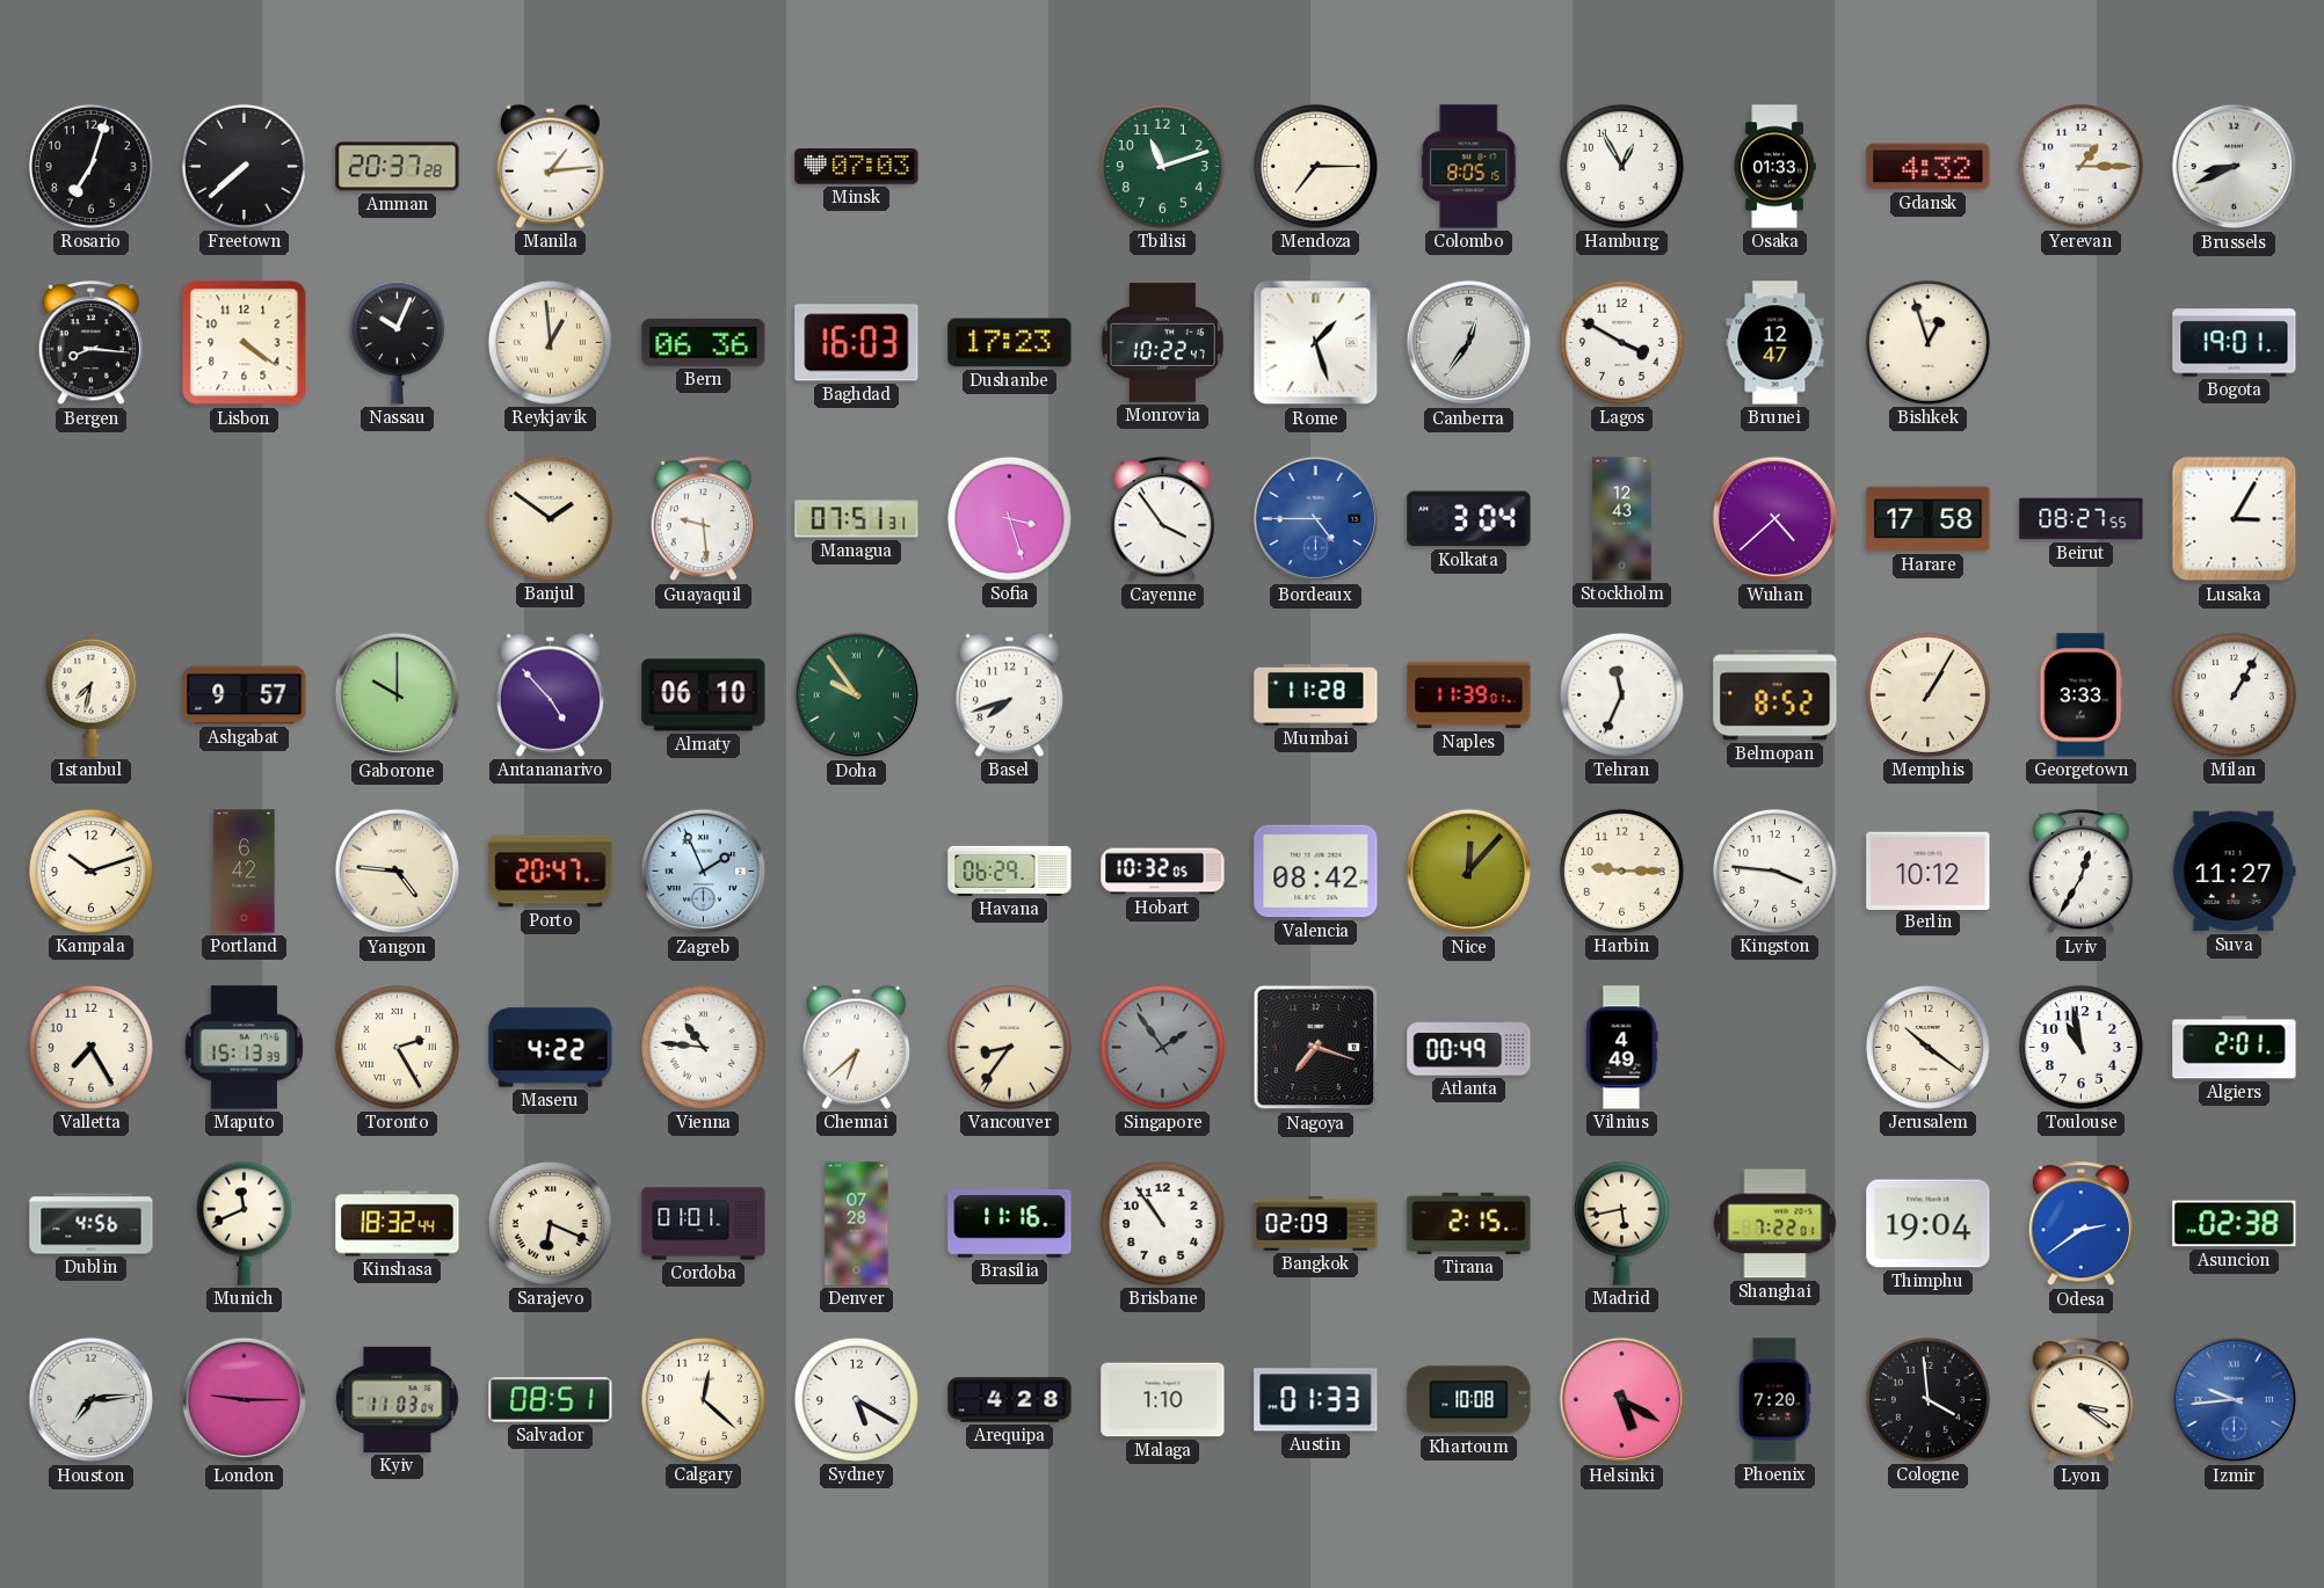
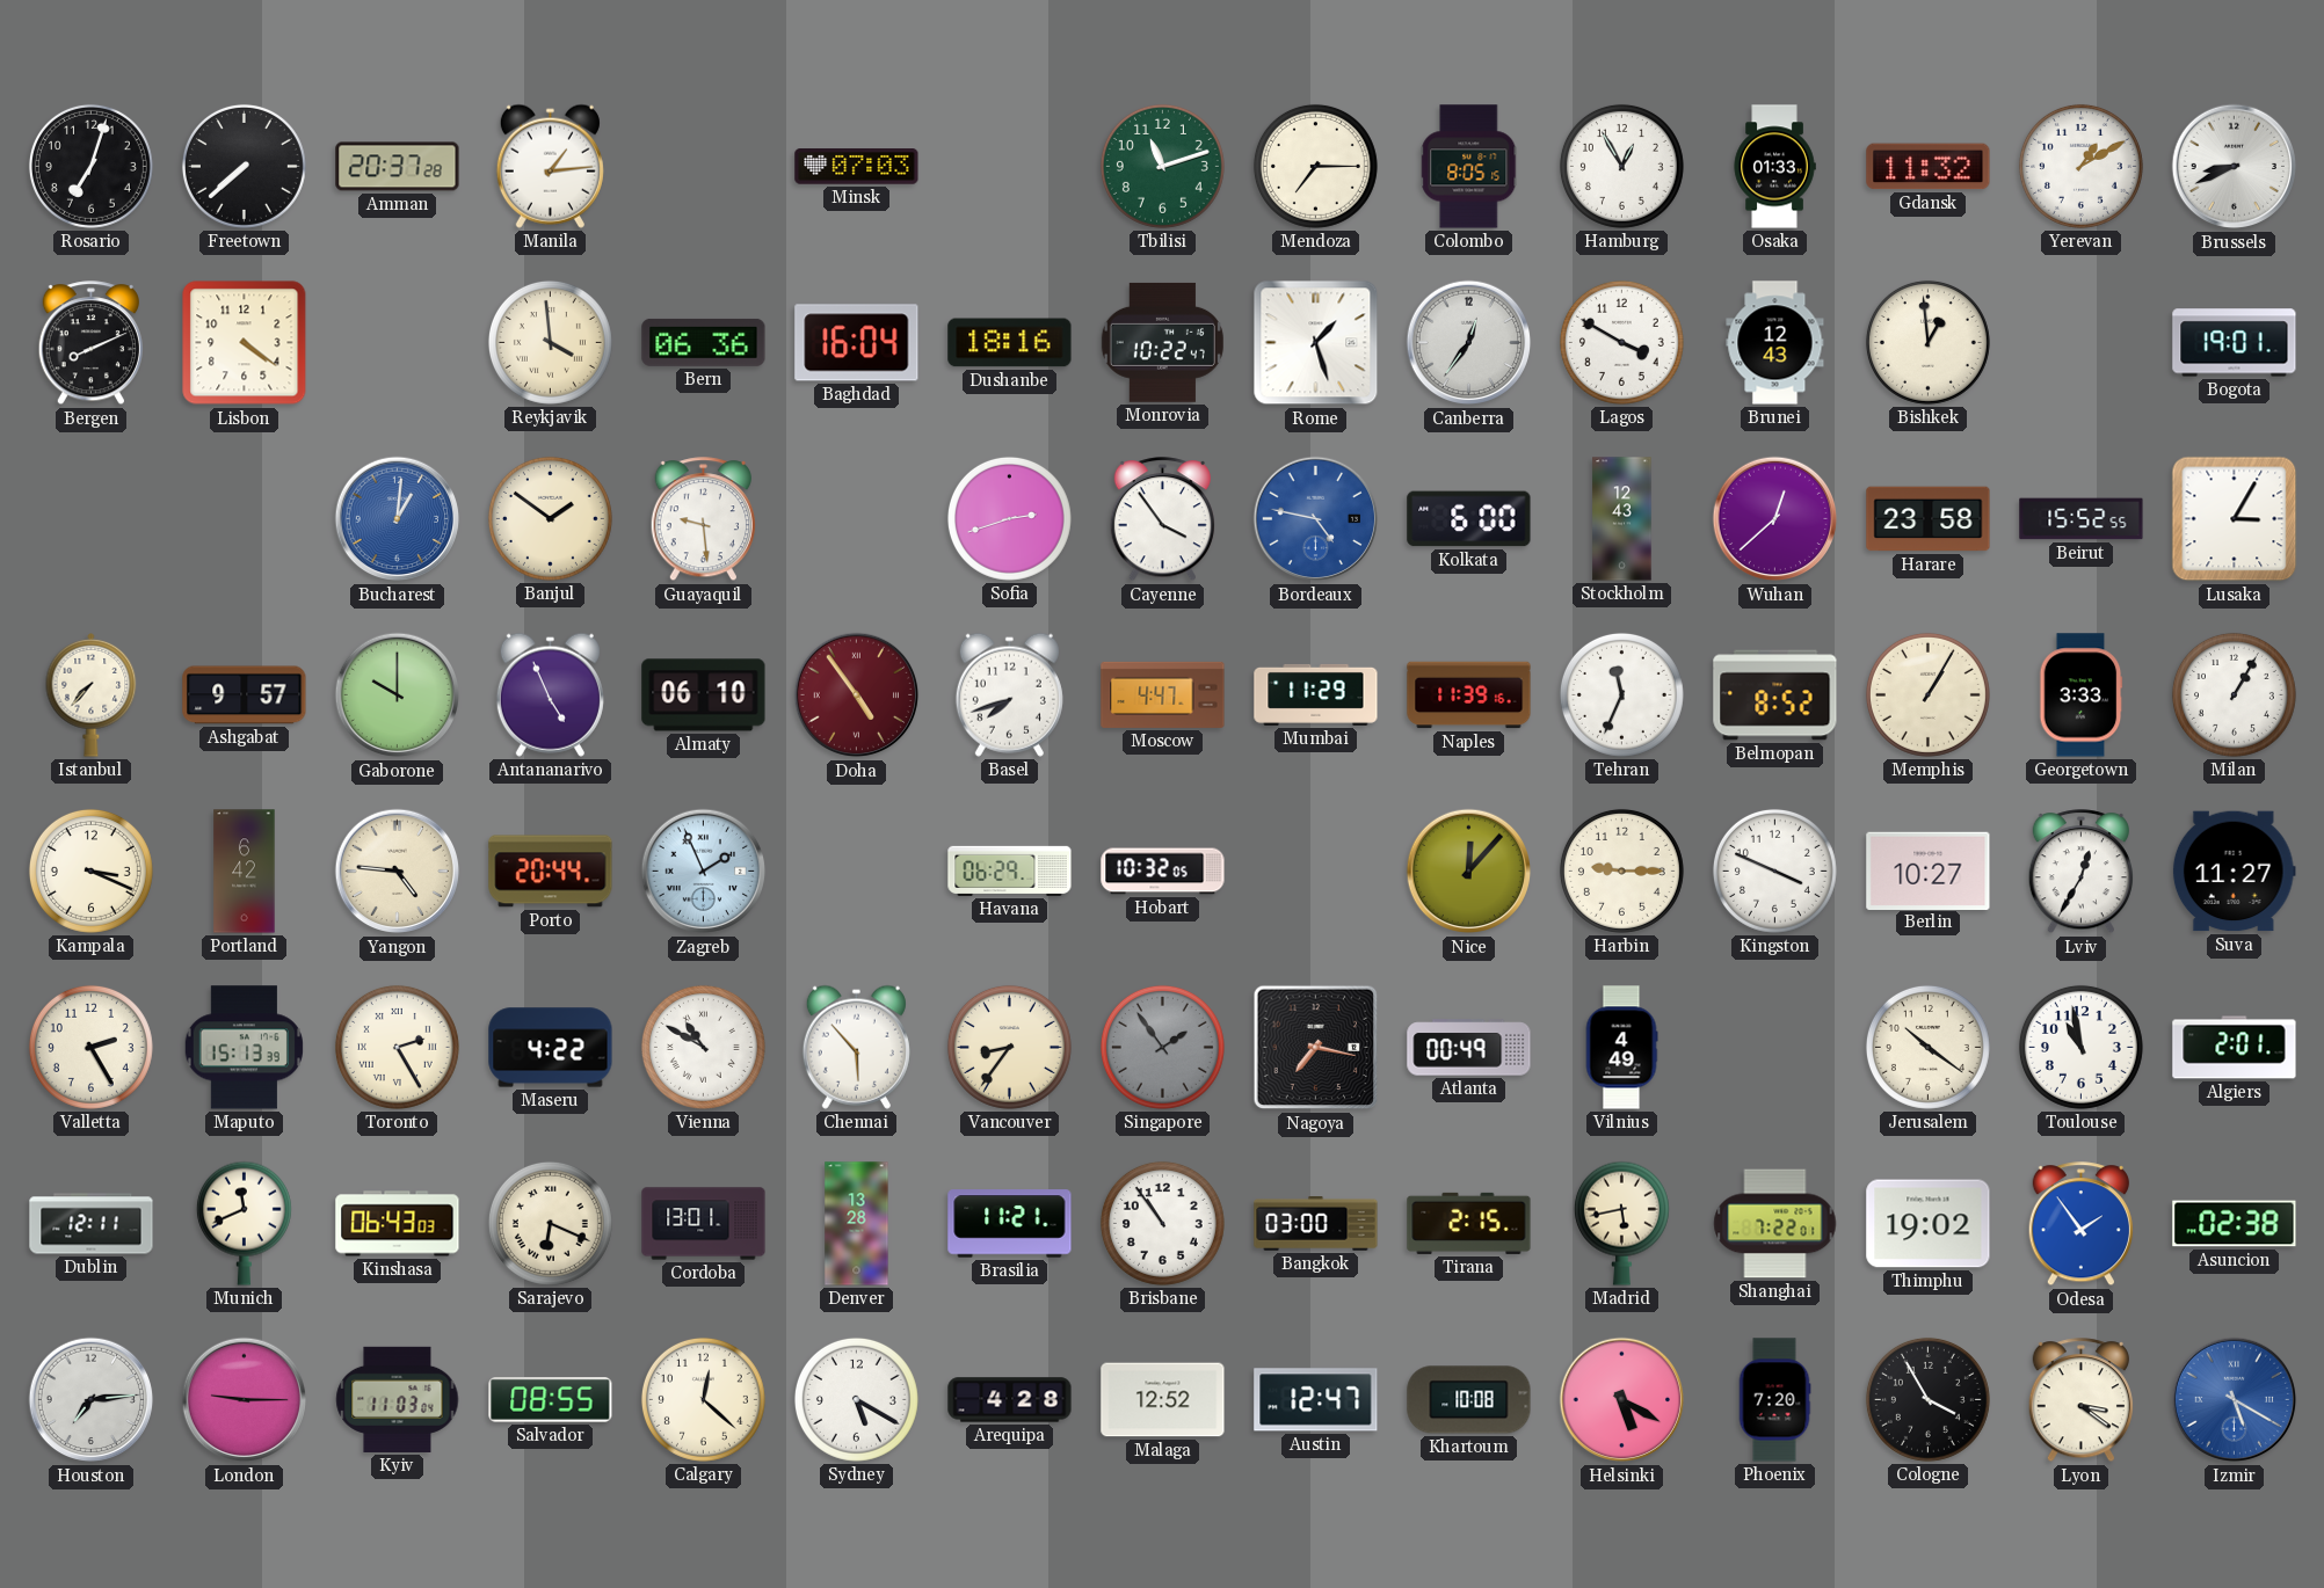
Gdansk: 4:32 -> 11:32
Yerevan: 1:15 -> 1:10
Bergen: 8:16 -> 8:11
Nassau: 10:04 -> none
Reykjavik: 12:59 -> 3:59
Baghdad: 16:03 -> 16:04
Dushanbe: 17:23 -> 18:16
Brunei: 12:47 -> 12:43
Bishkek: 12:57 -> 12:59
Bucharest: none -> 1:01
Managua: 07:51 -> none
Sofia: 3:27 -> 2:42
Bordeaux: 4:45 -> 4:47
Kolkata: 3:04 -> 6:00
Wuhan: 4:38 -> 12:38
Harare: 17:58 -> 23:58
Beirut: 08:27 -> 15:52
Istanbul: 7:32 -> 7:37
Antananarivo: 4:53 -> 4:56
Doha: 9:54 -> 4:54
Doha dial: green -> burgundy
Moscow: none -> 4:47
Mumbai: 11:28 -> 11:29
Naples: 11:39:01 -> 11:39:16
Kampala: 10:12 -> 3:19
Porto: 20:47 -> 20:44
Valencia: 08:42 -> none
Kingston: 3:46 -> 3:49
Berlin: 10:12 -> 10:27
Valletta: 7:25 -> 2:25
Vienna: 10:46 -> 10:50
Chennai: 6:38 -> 5:53
Nagoya: 7:18 -> 7:17
Dublin: 4:56 -> 12:11
Kinshasa: 18:32 -> 06:43
Cordoba: 01:01 -> 13:01
Denver: 07:28 -> 13:28
Brasilia: 11:16 -> 11:21
Bangkok: 02:09 -> 03:00
Thimphu: 19:04 -> 19:02
Odesa: 2:39 -> 1:54
Salvador: 08:51 -> 08:55
Malaga: 1:10 -> 12:52
Austin: 01:33 -> 12:47
Cologne: 3:59 -> 3:55
Izmir: 9:44 -> 5:20
